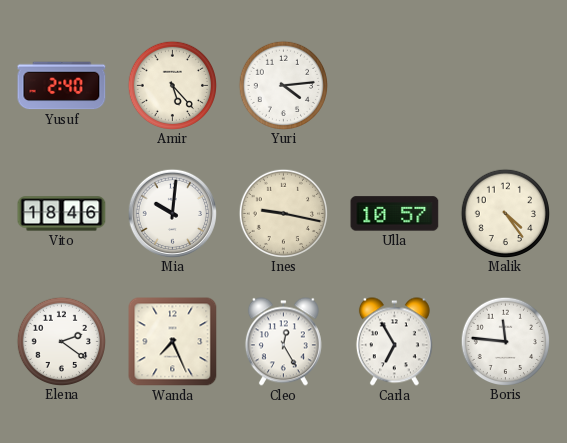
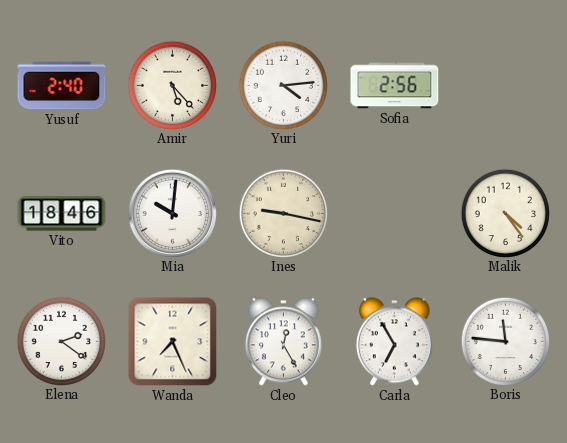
Sofia: none -> 2:56
Ulla: 10:57 -> none
